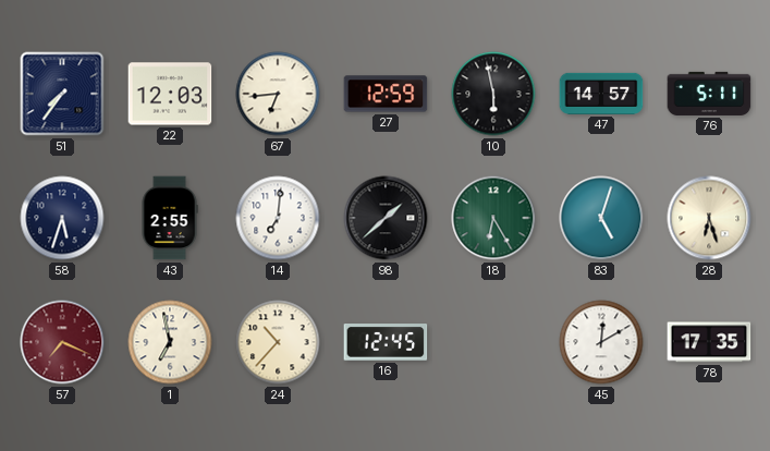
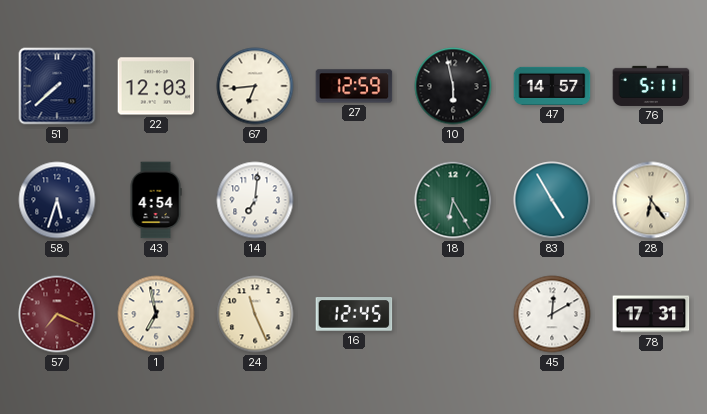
51: 7:36 -> 7:38
43: 2:55 -> 4:54
98: 1:38 -> none
83: 5:03 -> 4:55
28: 6:27 -> 6:24
24: 10:37 -> 11:26
78: 17:35 -> 17:31
